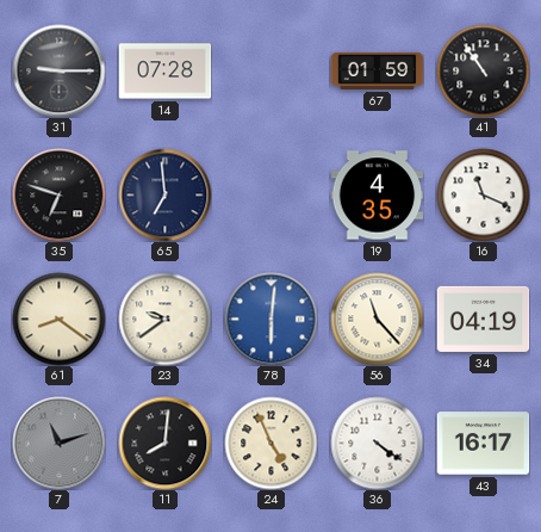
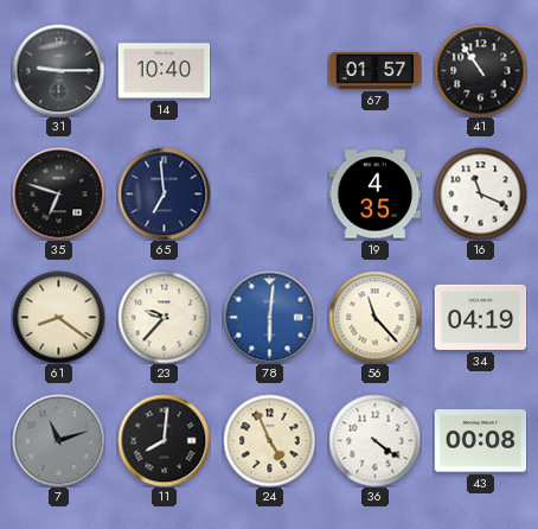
14: 07:28 -> 10:40
67: 01:59 -> 01:57
23: 9:39 -> 9:37
43: 16:17 -> 00:08
